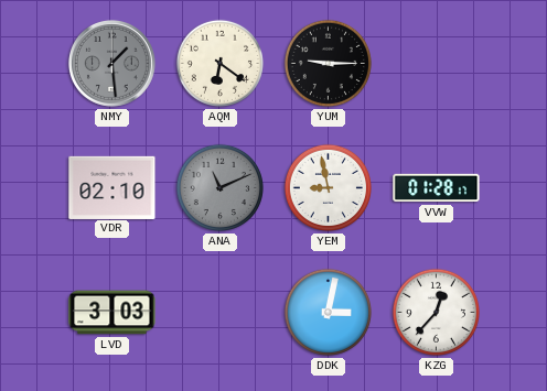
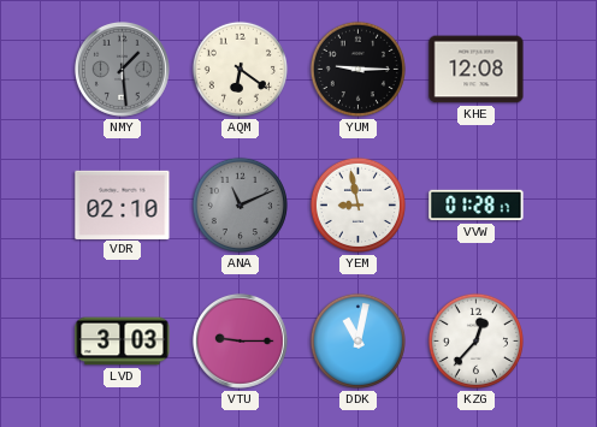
KHE: none -> 12:08
VTU: none -> 9:15
DDK: 3:02 -> 11:02
